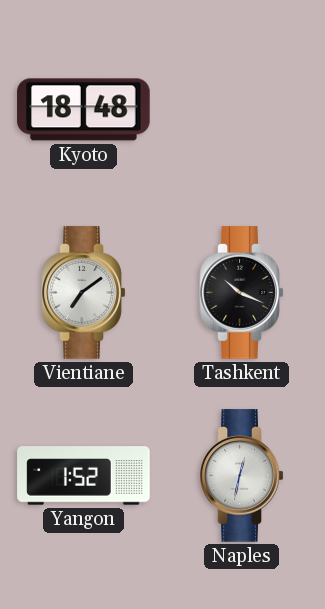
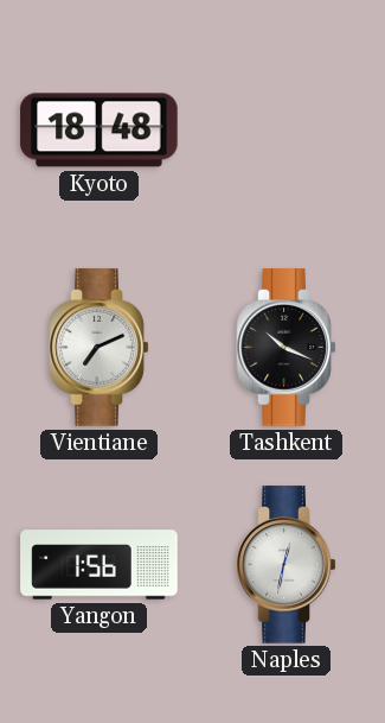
Vientiane: 7:09 -> 7:11
Yangon: 1:52 -> 1:56
